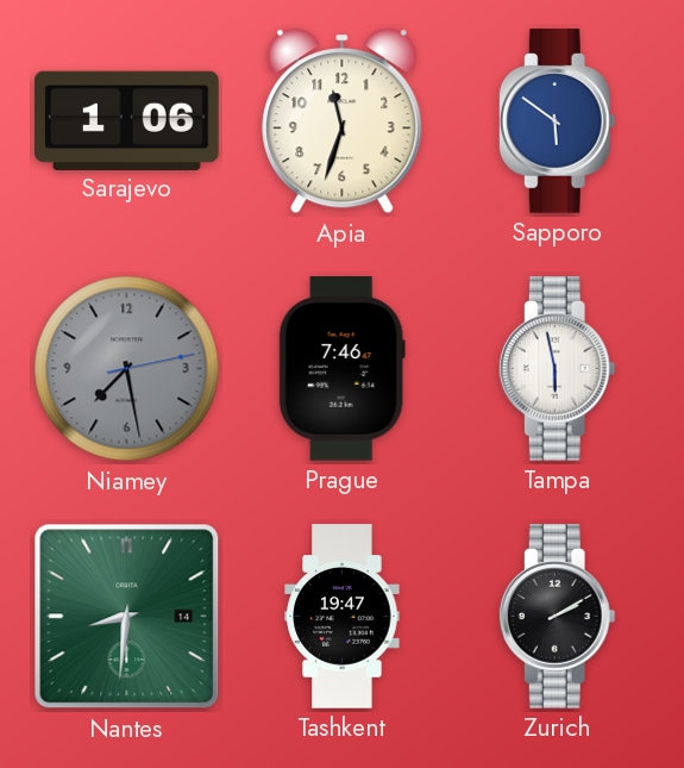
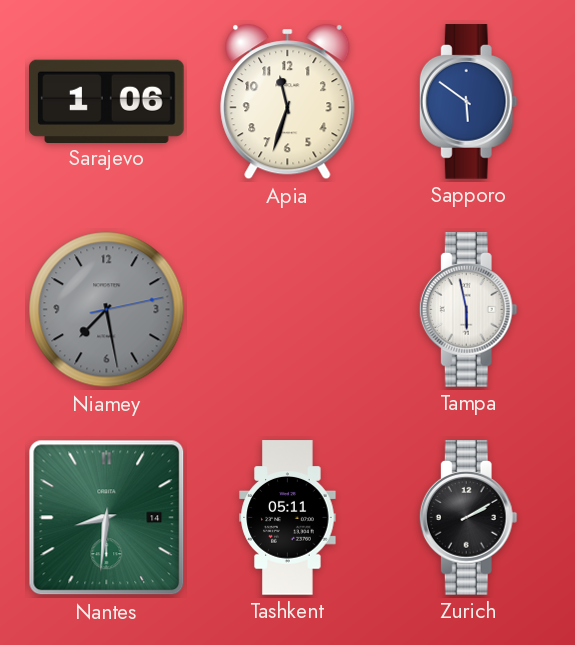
Prague: 7:46 -> none
Tashkent: 19:47 -> 05:11
